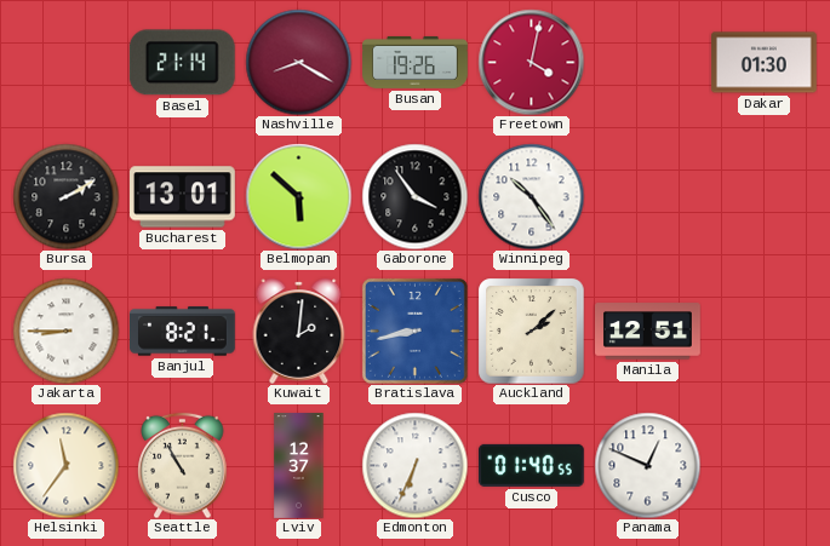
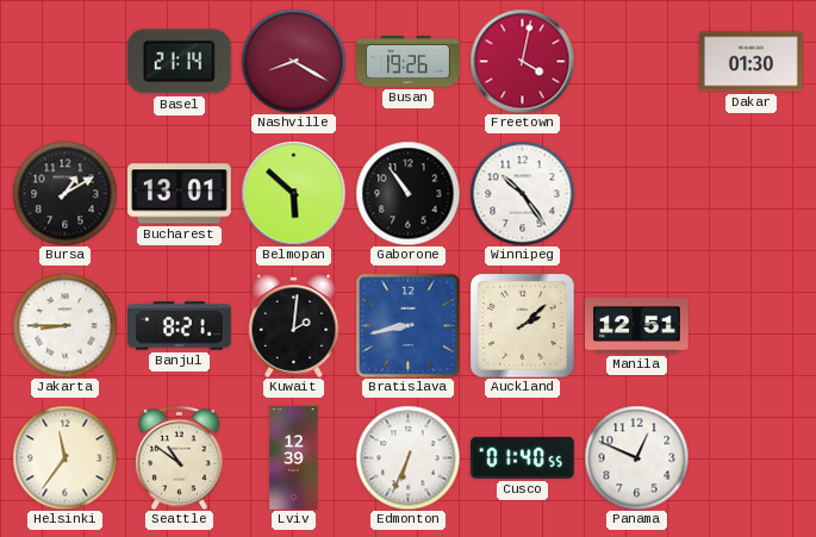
Bursa: 2:10 -> 1:10
Gaborone: 3:54 -> 10:54
Seattle: 10:55 -> 10:51
Lviv: 12:37 -> 12:39
